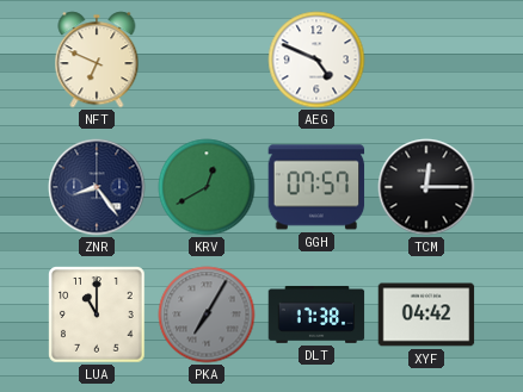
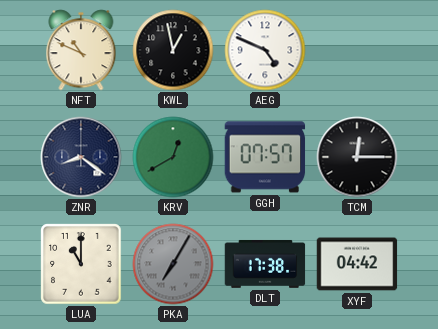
NFT: 6:49 -> 10:49
KWL: none -> 12:58
ZNR: 8:24 -> 8:21
